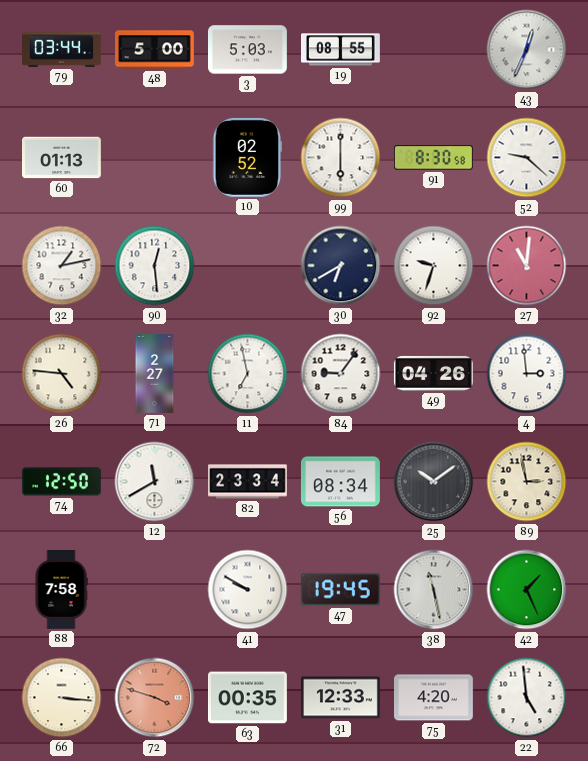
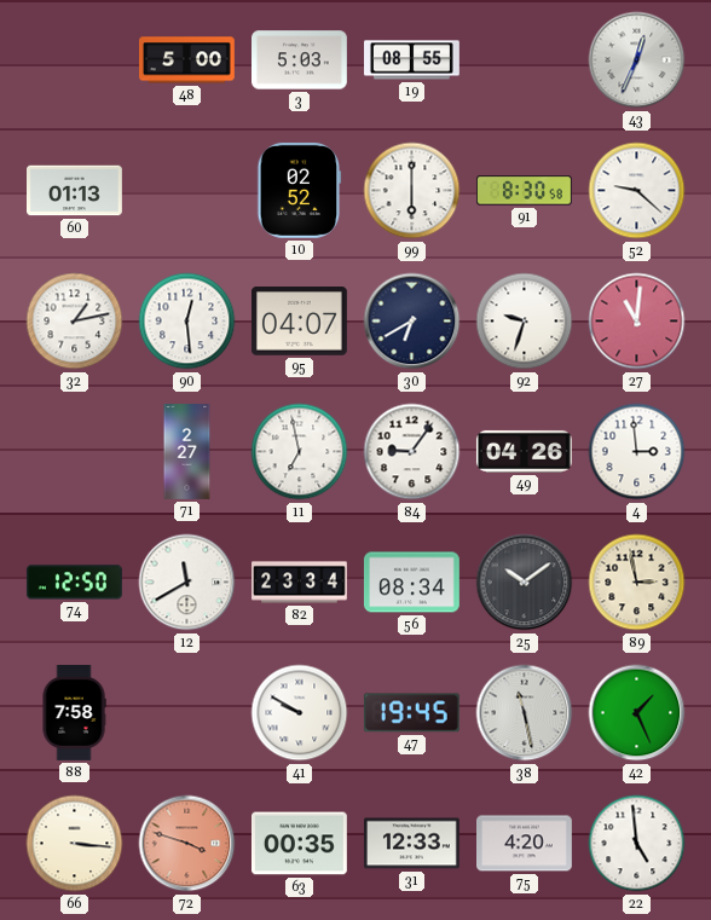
79: 03:44 -> none
95: none -> 04:07
26: 4:46 -> none
